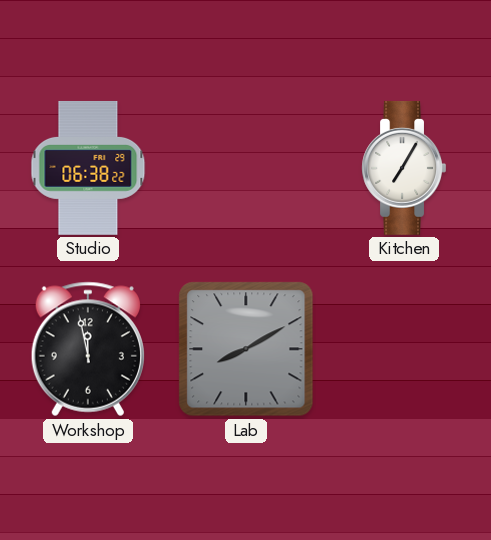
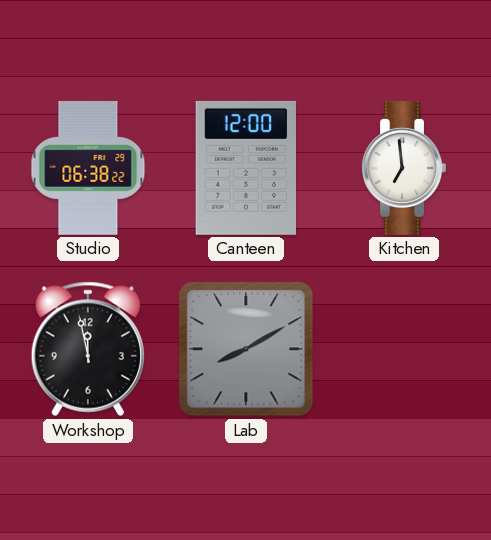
Canteen: none -> 12:00
Kitchen: 7:05 -> 6:59
